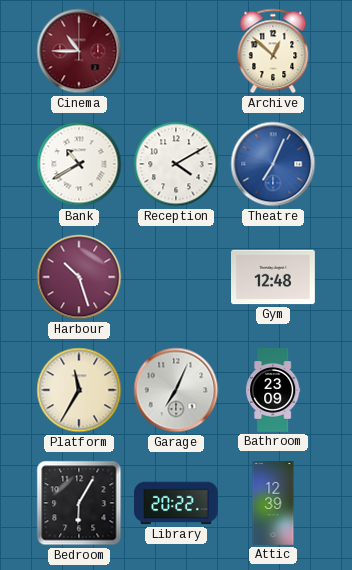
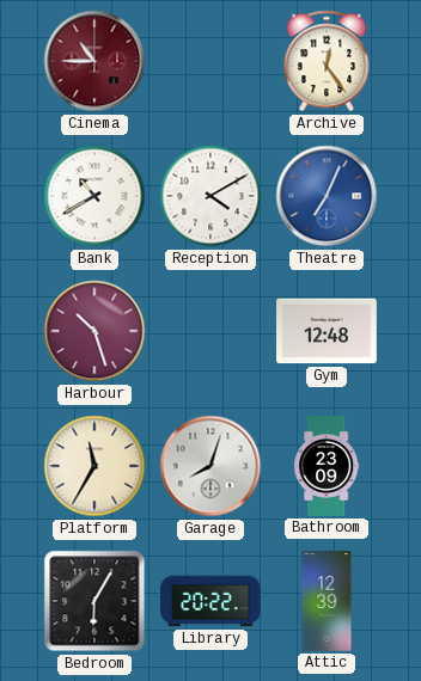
Archive: 12:52 -> 12:24
Garage: 7:04 -> 8:03
